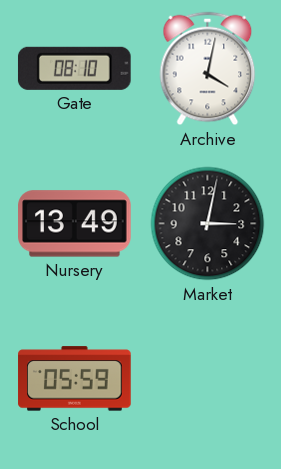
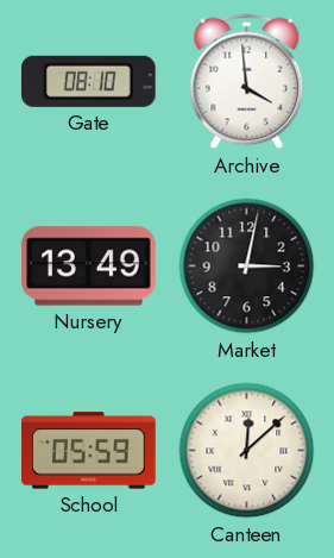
Archive: 4:02 -> 3:59
Canteen: none -> 12:08
